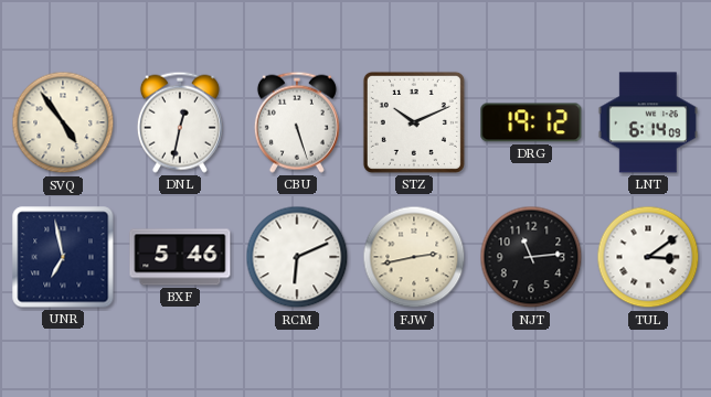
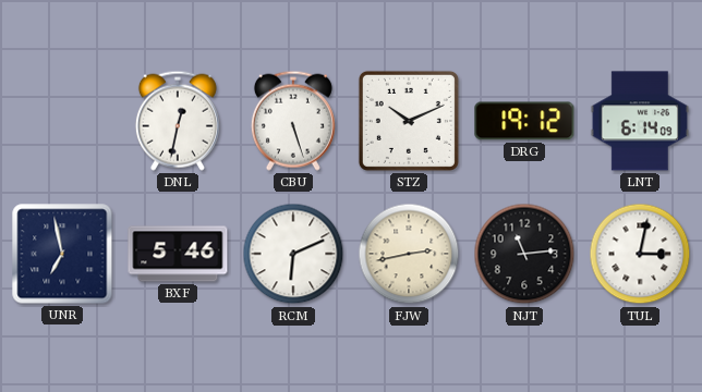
SVQ: 4:54 -> none
TUL: 3:09 -> 3:02
